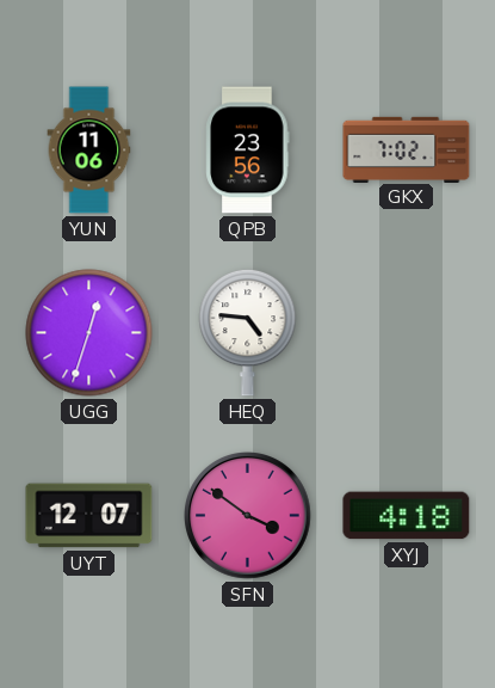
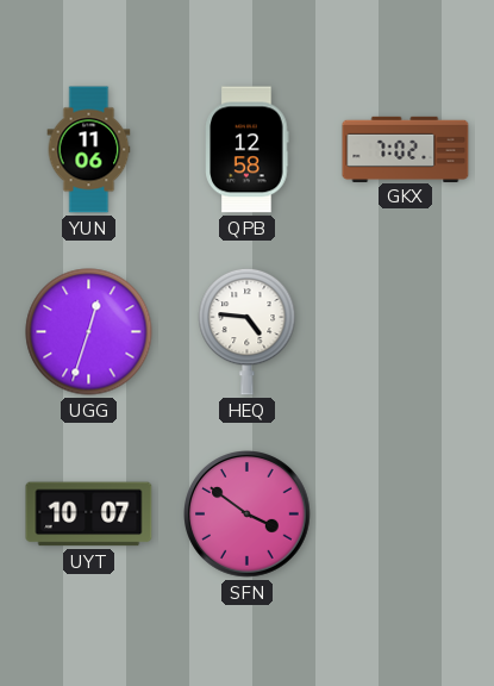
QPB: 23:56 -> 12:58
UYT: 12:07 -> 10:07
XYJ: 4:18 -> none
